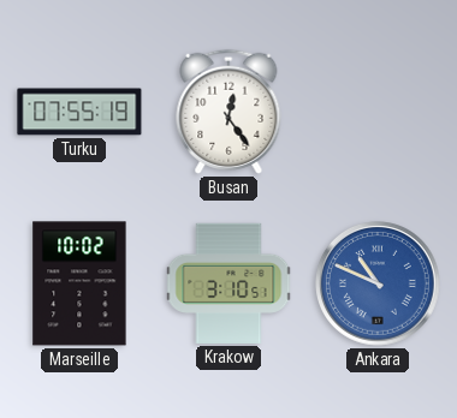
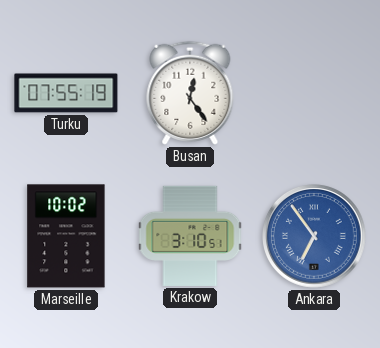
Ankara: 10:49 -> 6:54
